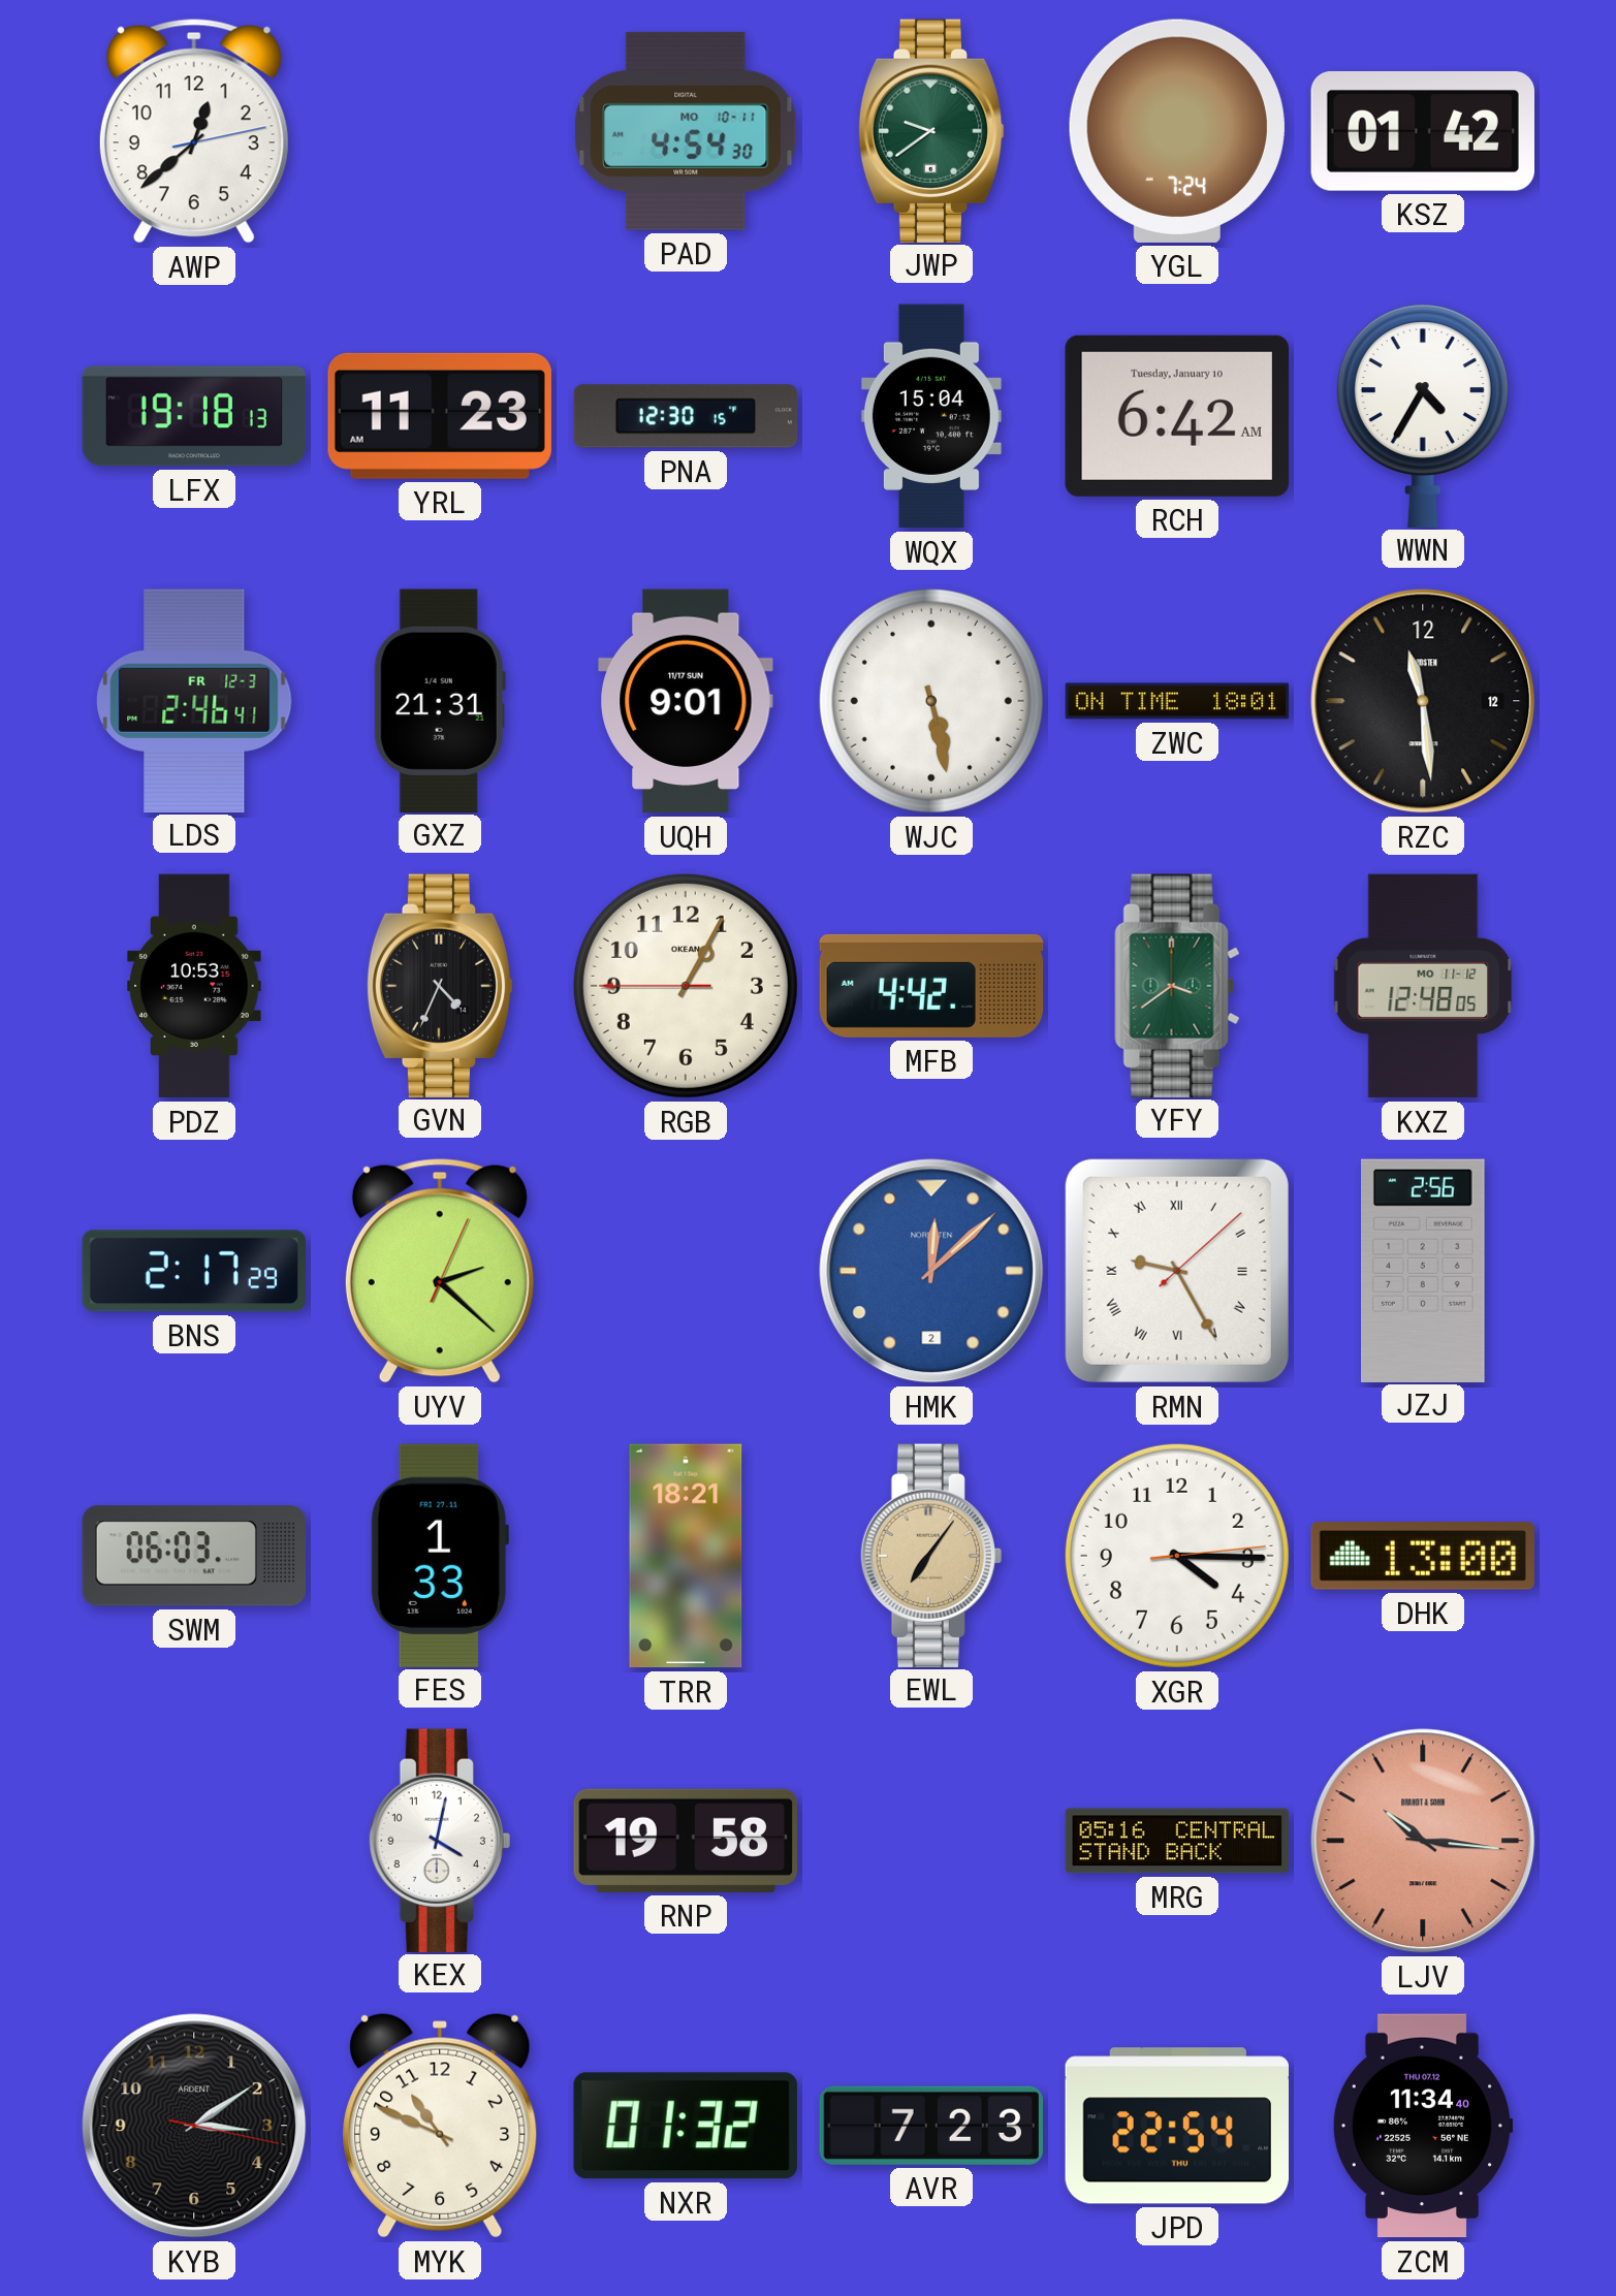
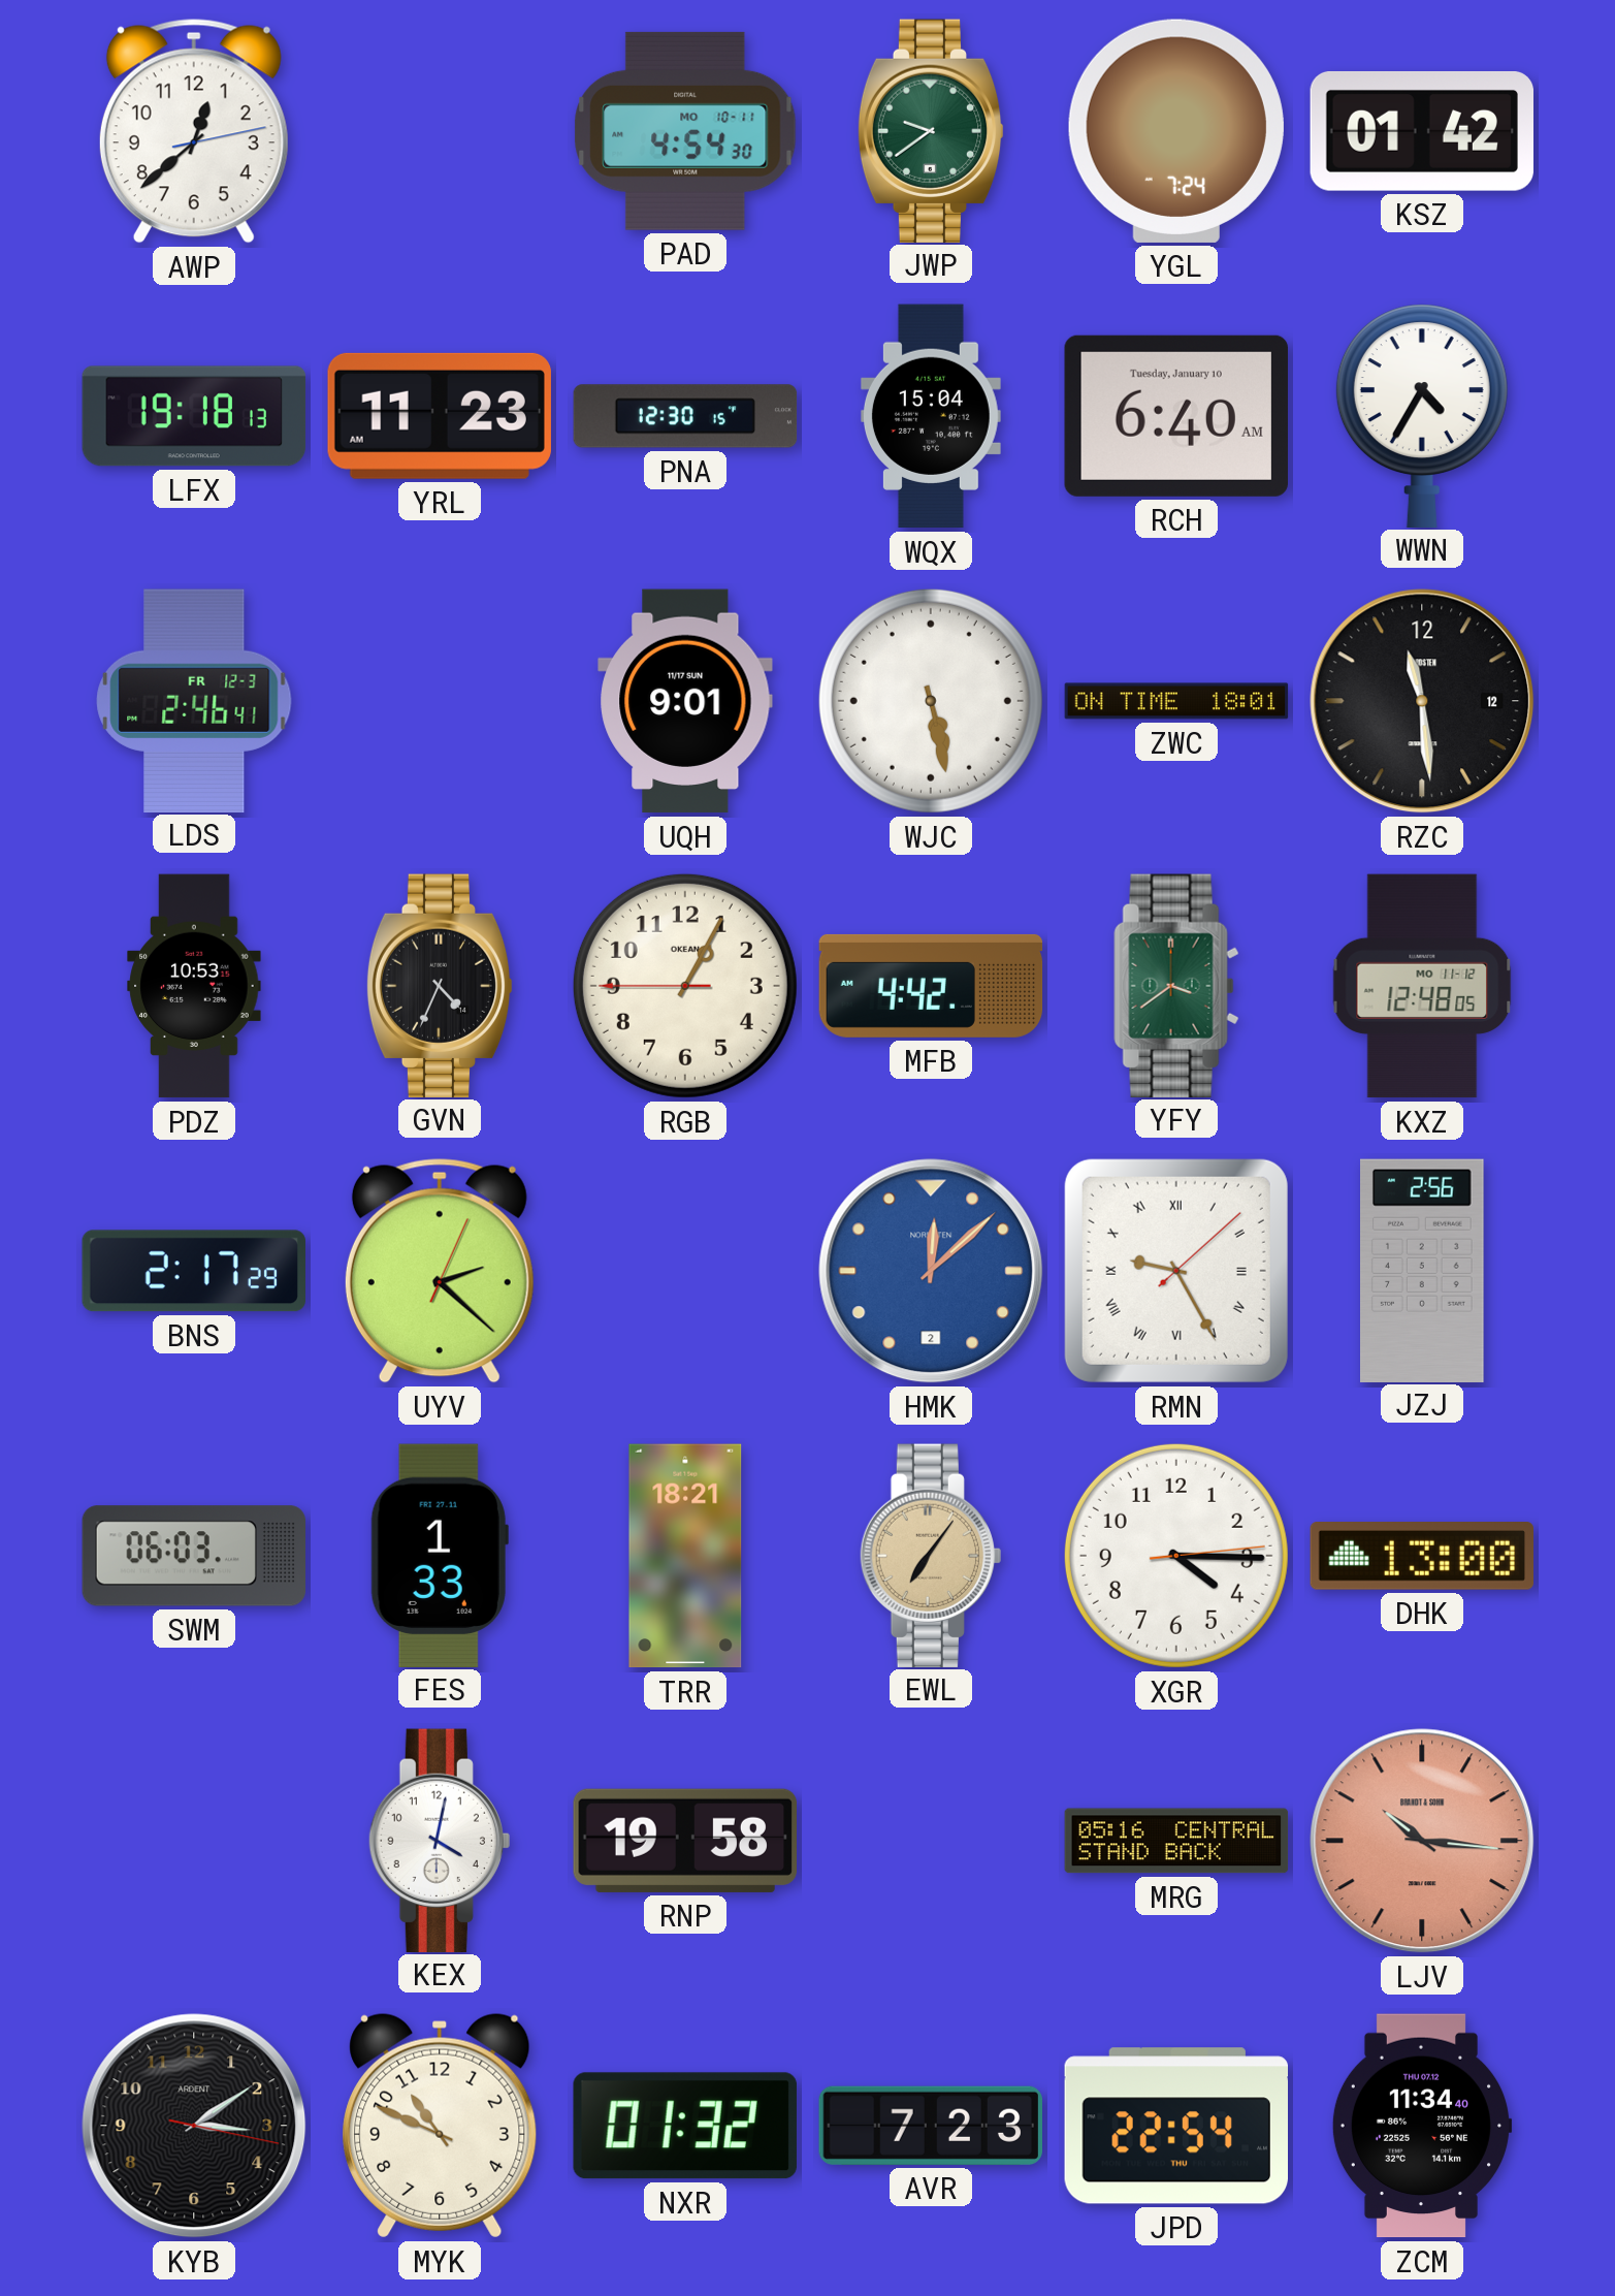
RCH: 6:42 -> 6:40
GXZ: 21:31 -> none
